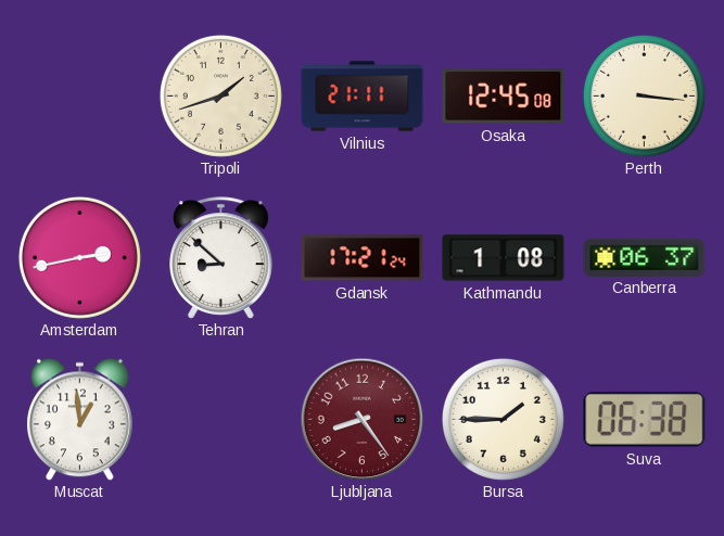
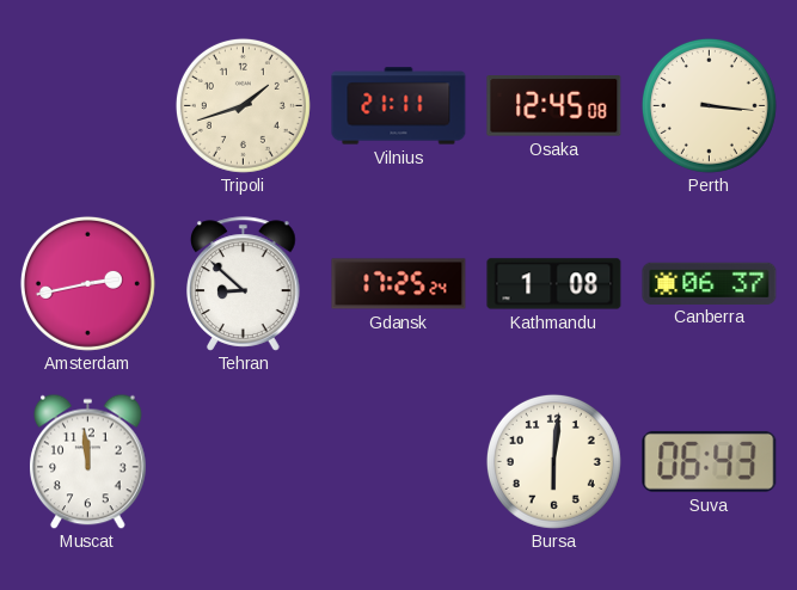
Gdansk: 17:21 -> 17:25
Muscat: 12:59 -> 11:59
Ljubljana: 8:24 -> none
Bursa: 1:45 -> 6:01
Suva: 06:38 -> 06:43
